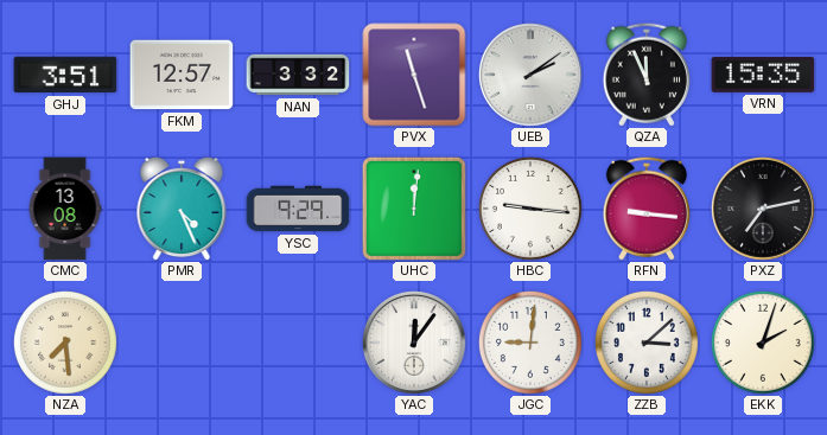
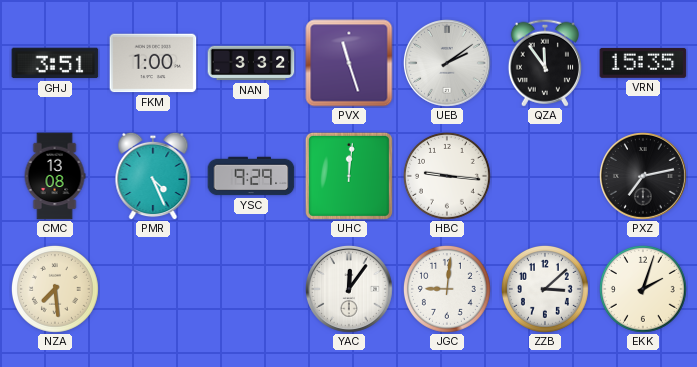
FKM: 12:57 -> 1:00
QZA: 11:56 -> 11:54
RFN: 9:16 -> none
